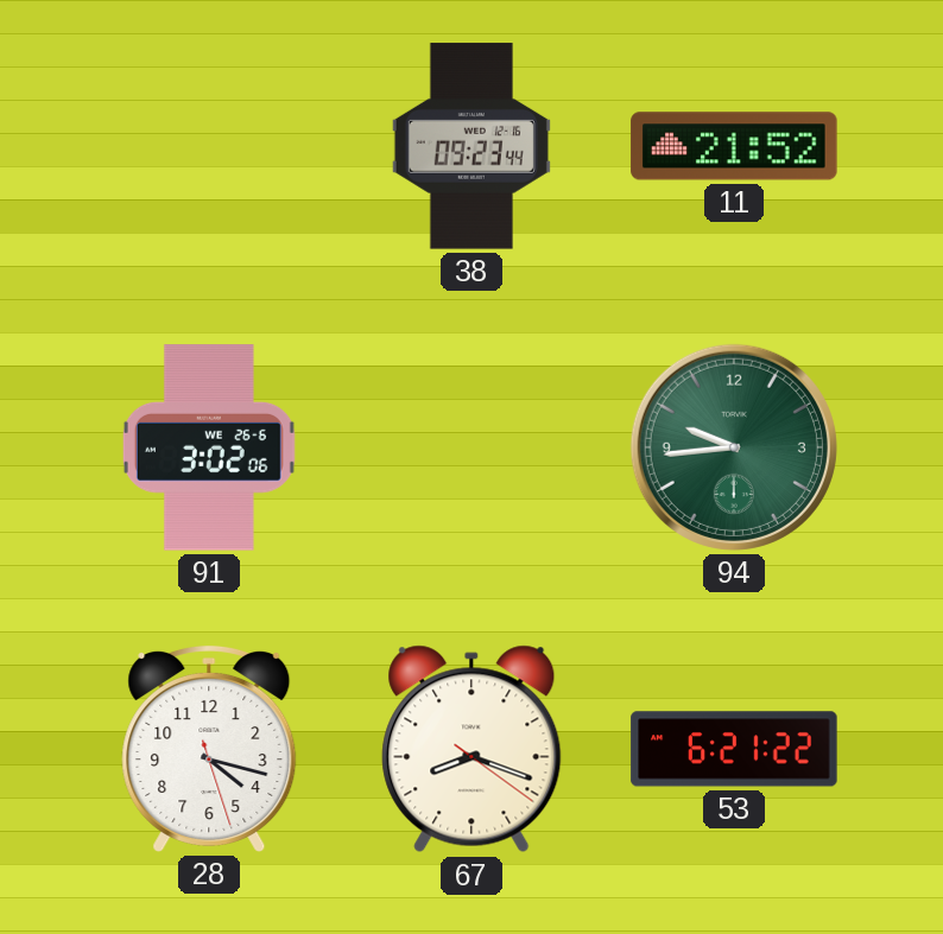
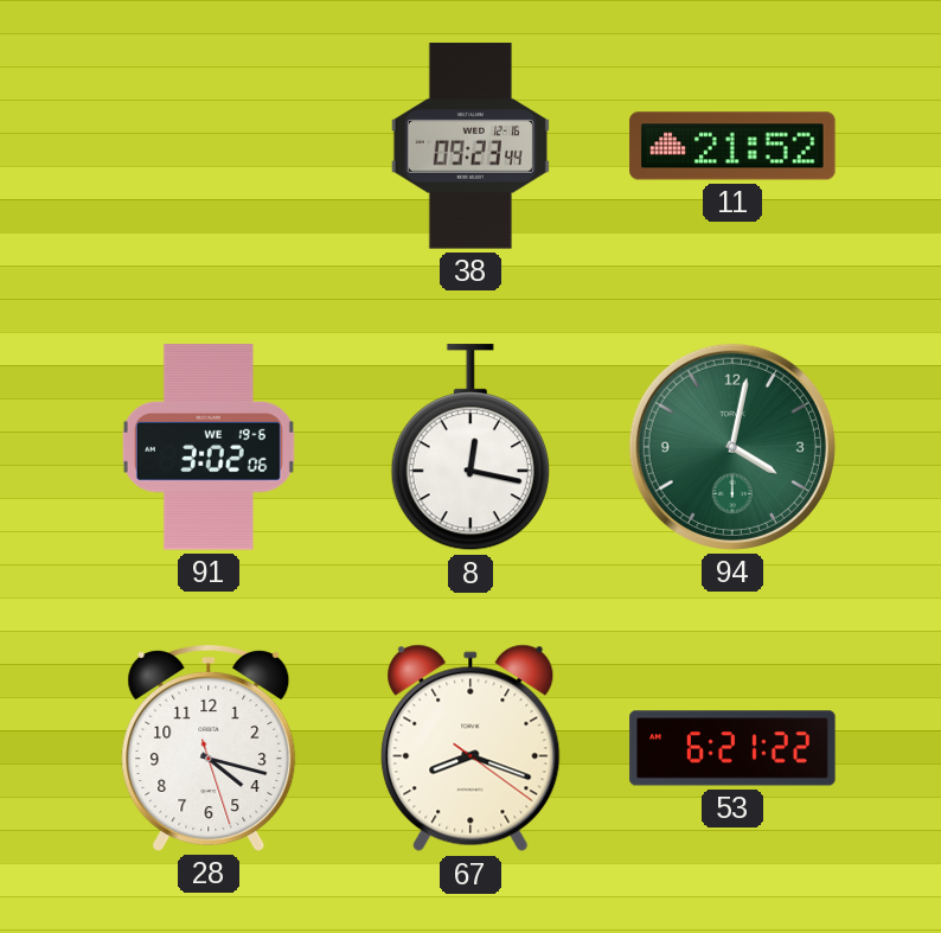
91 date: WE 26-6 -> WE 19-6
8: none -> 12:17
94: 9:44 -> 4:02
